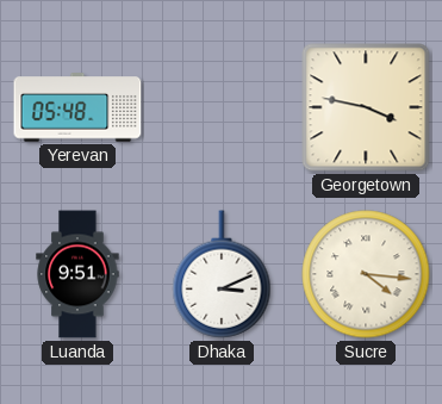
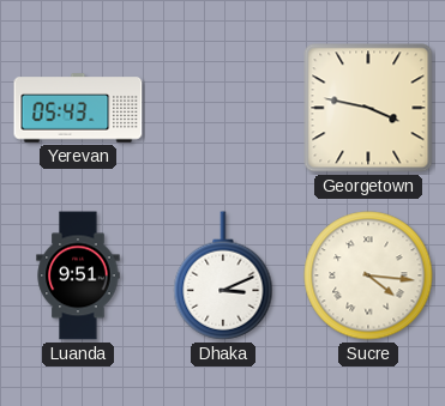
Yerevan: 05:48 -> 05:43
